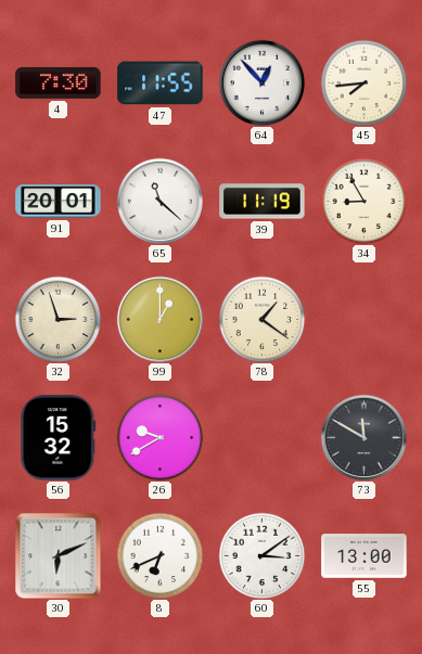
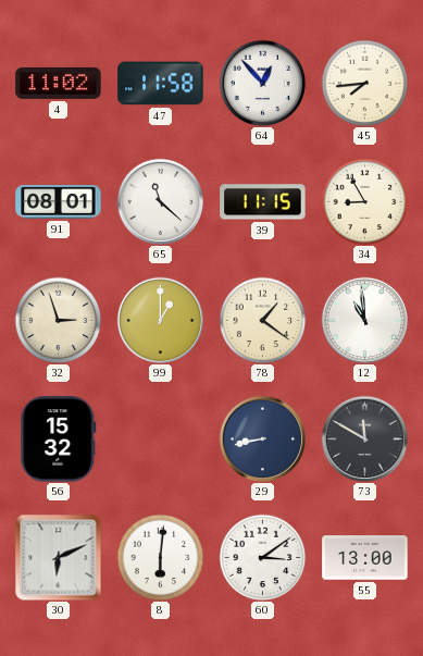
4: 7:30 -> 11:02
47: 11:55 -> 11:58
91: 20:01 -> 08:01
39: 11:19 -> 11:15
12: none -> 10:59
26: 9:40 -> none
29: none -> 8:43
8: 6:41 -> 6:01
